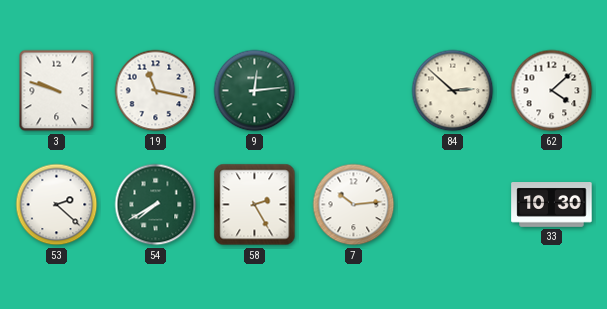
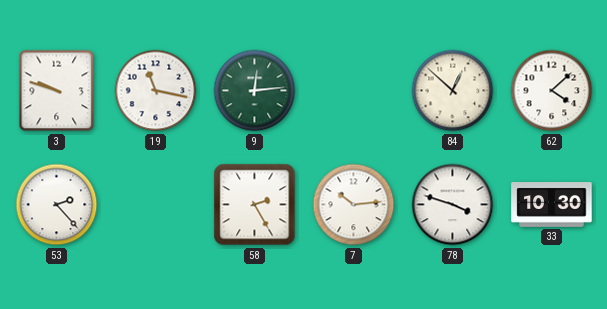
84: 2:52 -> 12:52
53: 2:22 -> 2:23
54: 7:40 -> none
78: none -> 3:48
